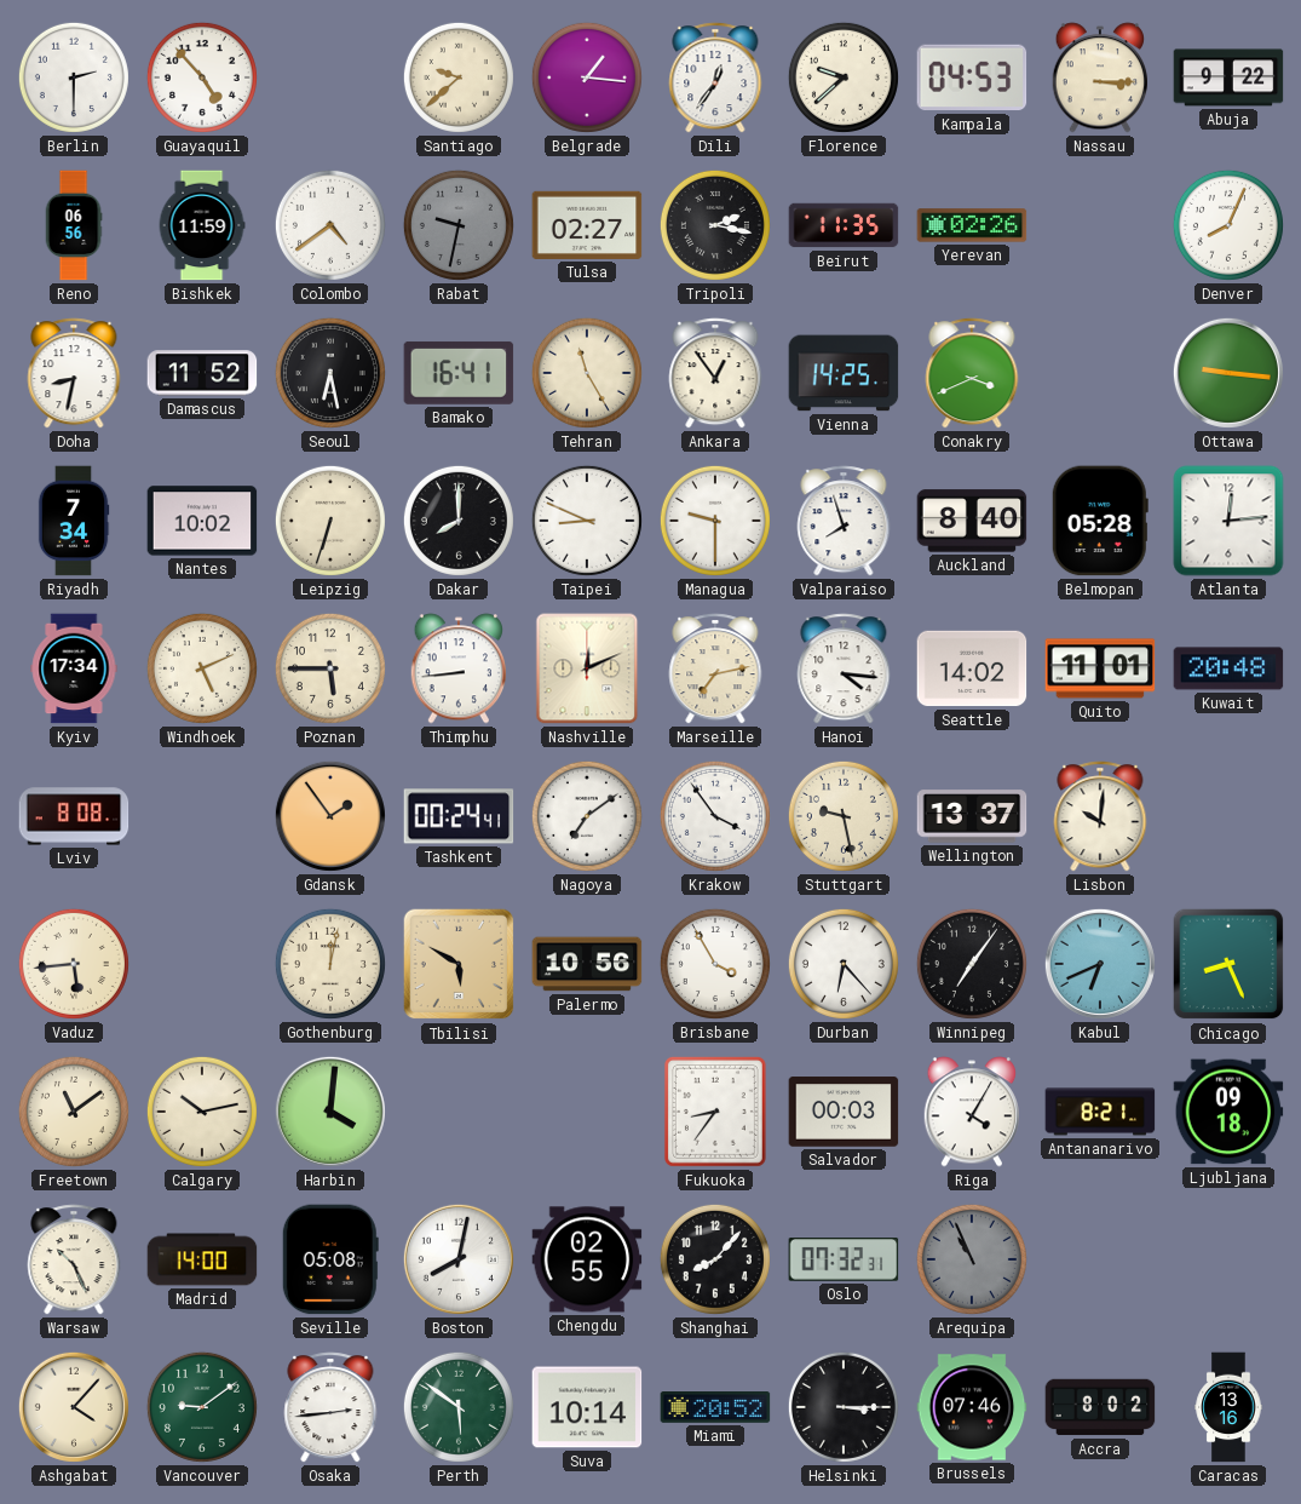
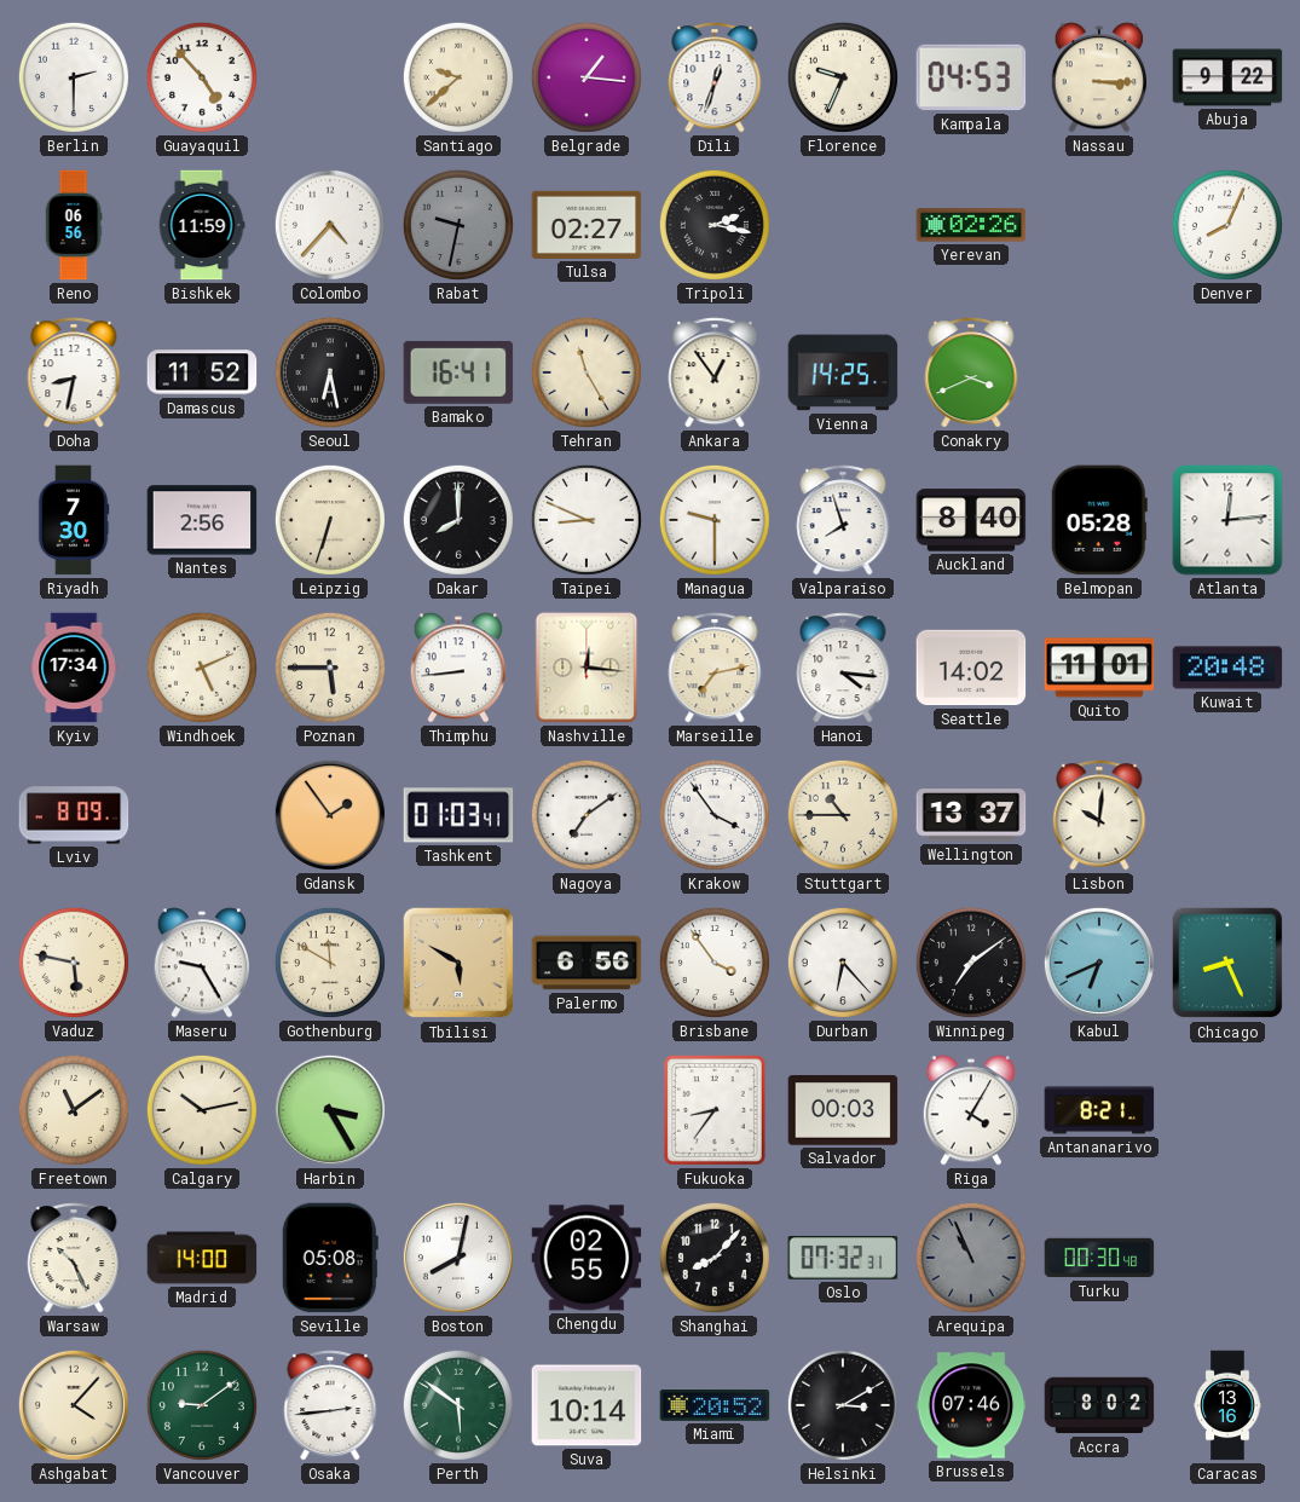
Dili: 12:36 -> 12:33
Florence: 9:38 -> 9:34
Colombo: 4:39 -> 4:37
Beirut: 11:35 -> none
Ottawa: 9:16 -> none
Riyadh: 7:34 -> 7:30
Nantes: 10:02 -> 2:56
Nashville: 12:11 -> 12:16
Lviv: 8:08 -> 8:09
Tashkent: 00:24 -> 01:03
Stuttgart: 9:28 -> 10:45
Vaduz: 5:44 -> 5:47
Maseru: none -> 9:25
Gothenburg: 12:02 -> 11:50
Palermo: 10:56 -> 6:56
Brisbane: 3:55 -> 3:54
Winnipeg: 7:06 -> 7:09
Harbin: 4:01 -> 3:25
Ljubljana: 09:18 -> none
Turku: none -> 00:30
Helsinki: 3:15 -> 3:10
